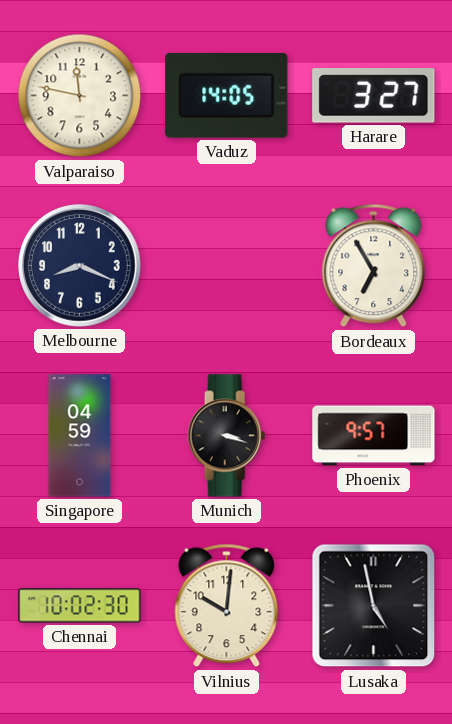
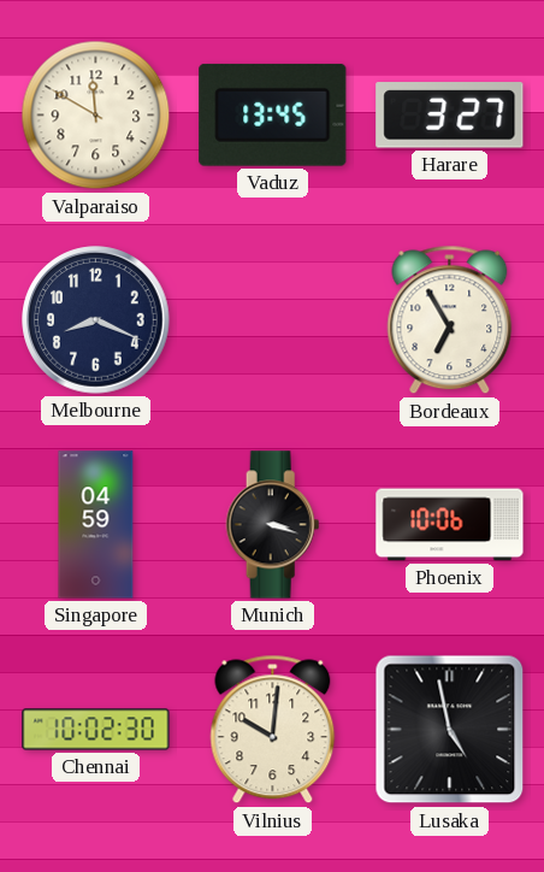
Valparaiso: 11:47 -> 11:50
Vaduz: 14:05 -> 13:45
Phoenix: 9:57 -> 10:06
